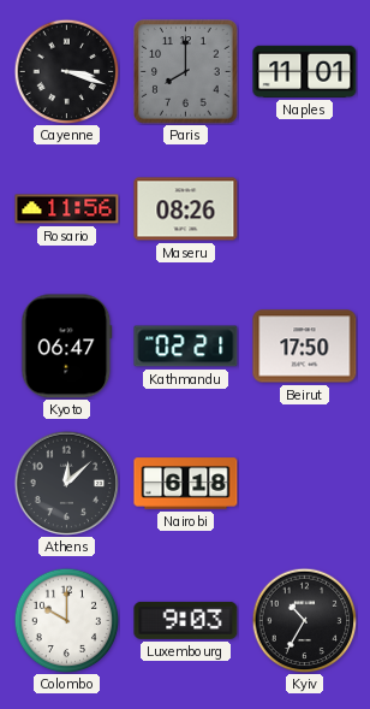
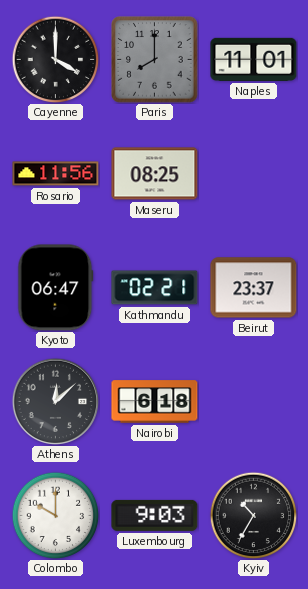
Cayenne: 3:18 -> 4:00
Maseru: 08:26 -> 08:25
Beirut: 17:50 -> 23:37
